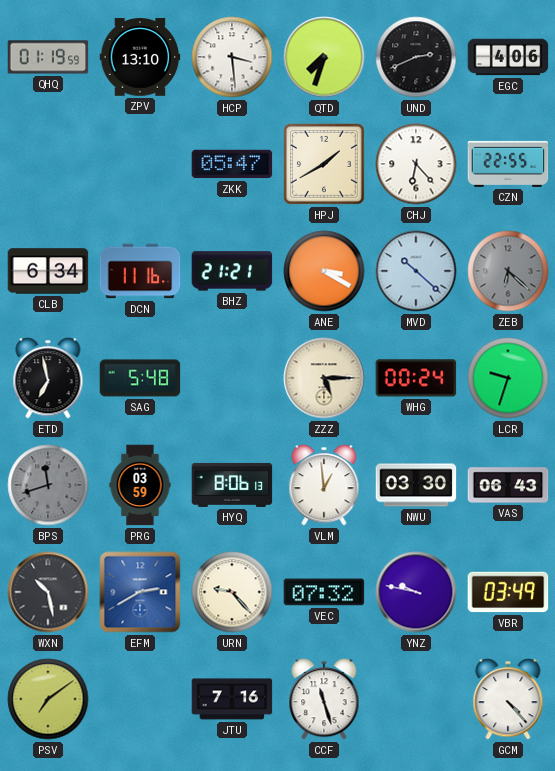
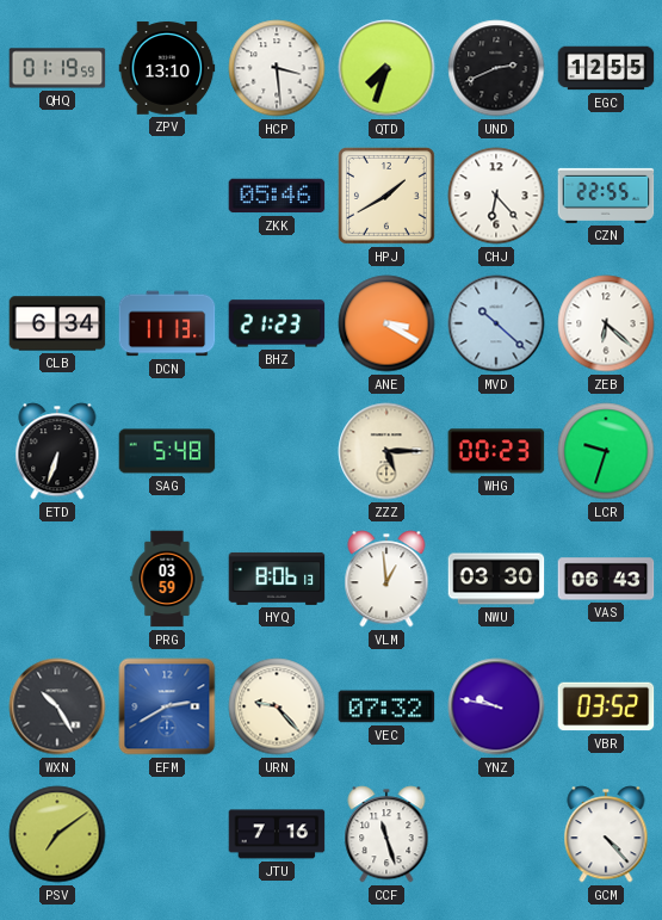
EGC: 4:06 -> 12:55
ZKK: 05:47 -> 05:46
DCN: 11:16 -> 11:13
BHZ: 21:21 -> 21:23
ZEB dial: grey -> white
ETD: 6:58 -> 6:33
WHG: 00:24 -> 00:23
BPS: 11:42 -> none
WXN: 10:28 -> 10:25
VBR: 03:49 -> 03:52
